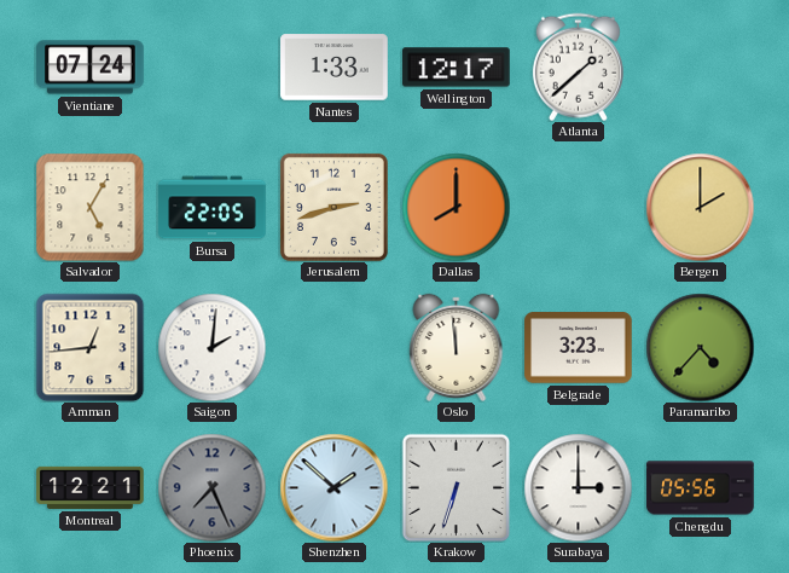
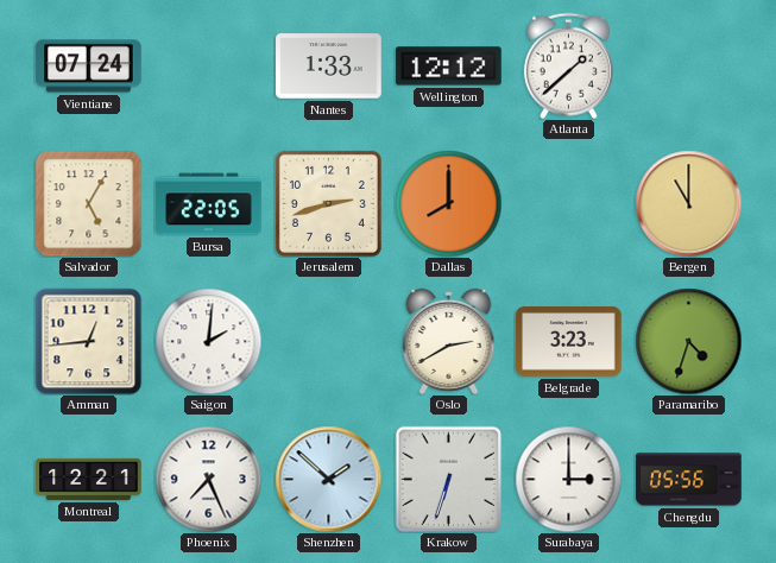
Wellington: 12:17 -> 12:12
Bergen: 2:00 -> 11:00
Oslo: 11:59 -> 2:40
Paramaribo: 4:37 -> 4:33
Phoenix dial: grey -> white
